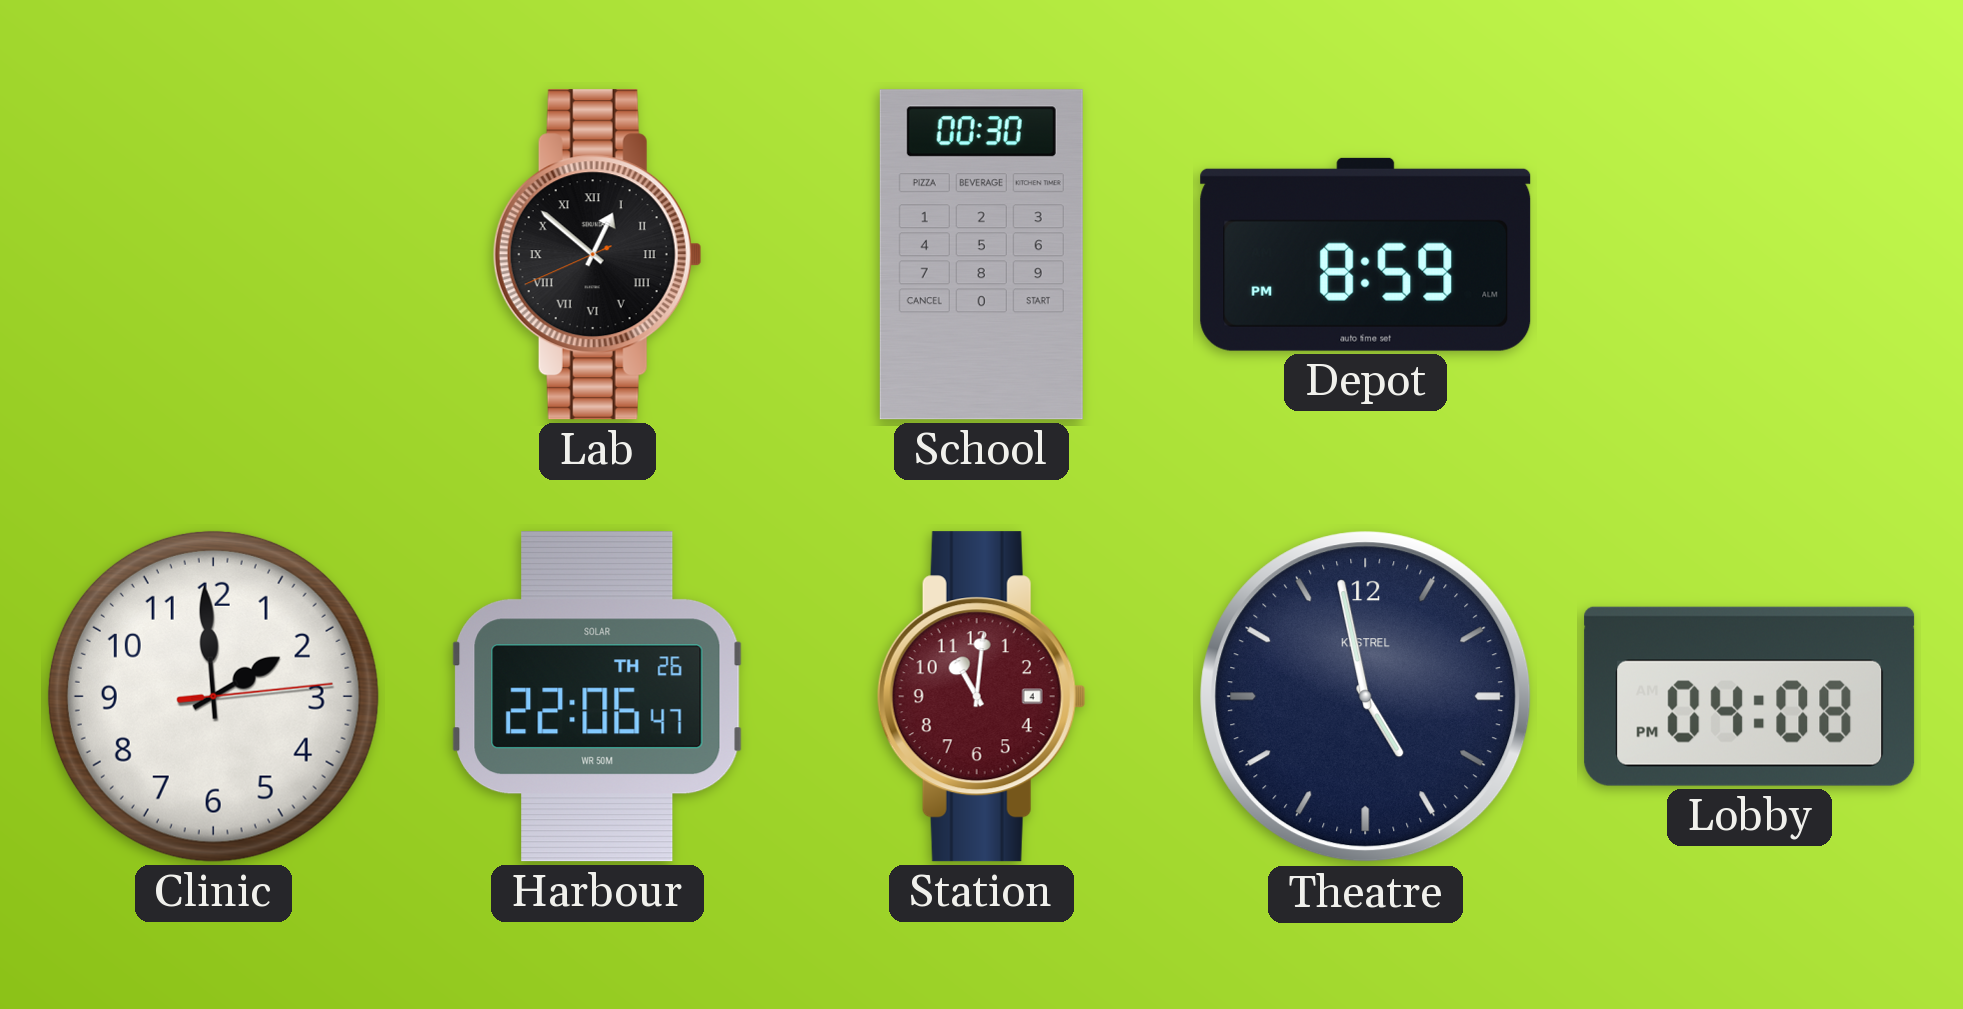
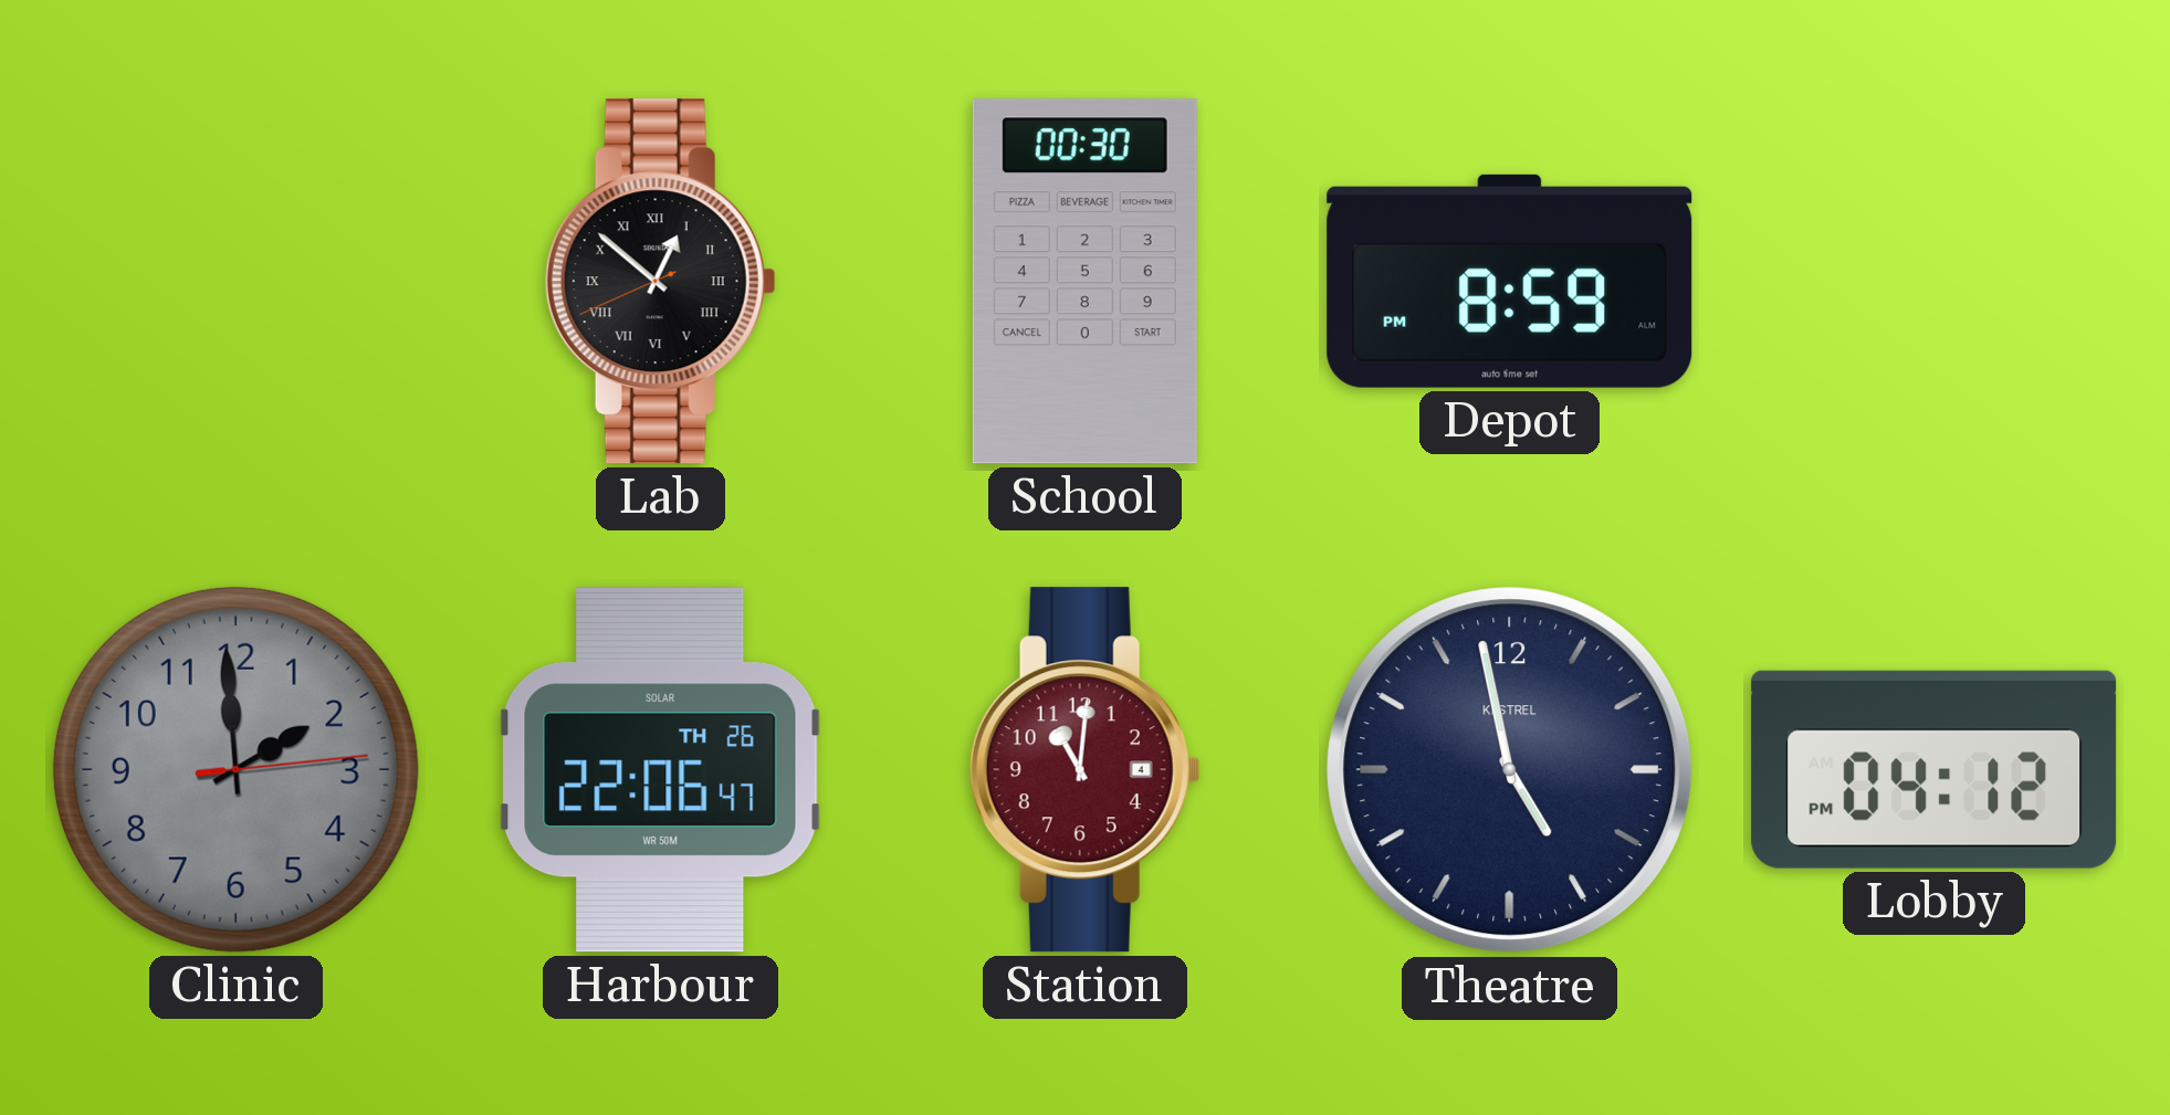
Clinic dial: white -> grey
Lobby: 04:08 -> 04:12
